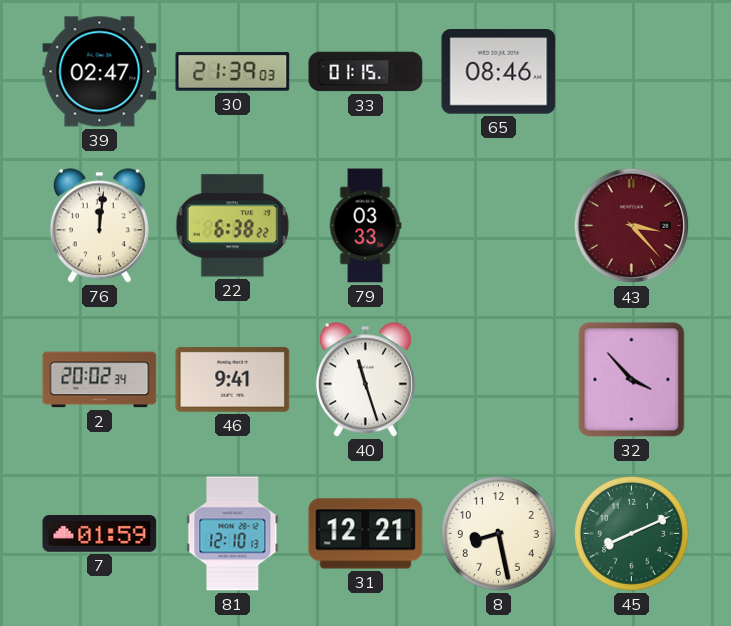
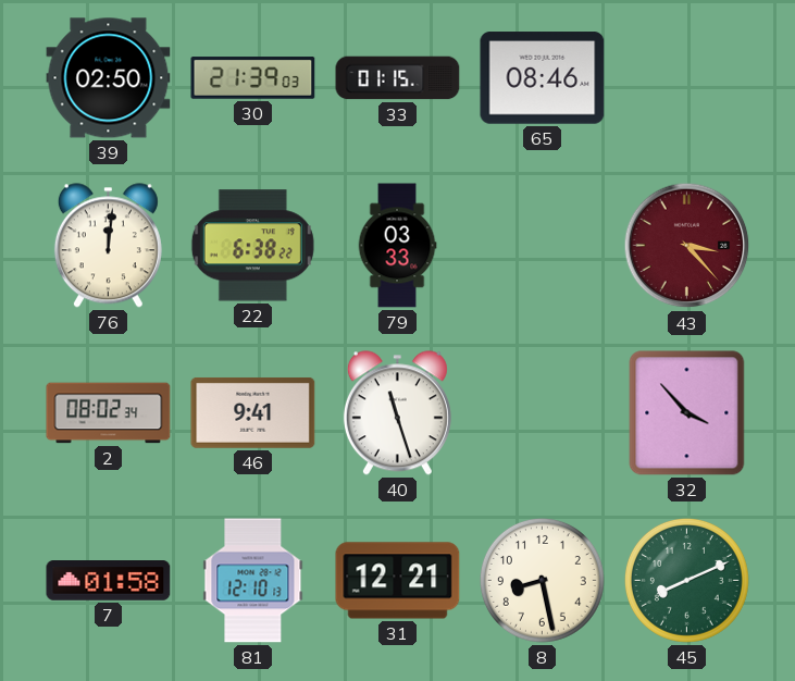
39: 02:47 -> 02:50
2: 20:02 -> 08:02
7: 01:59 -> 01:58
